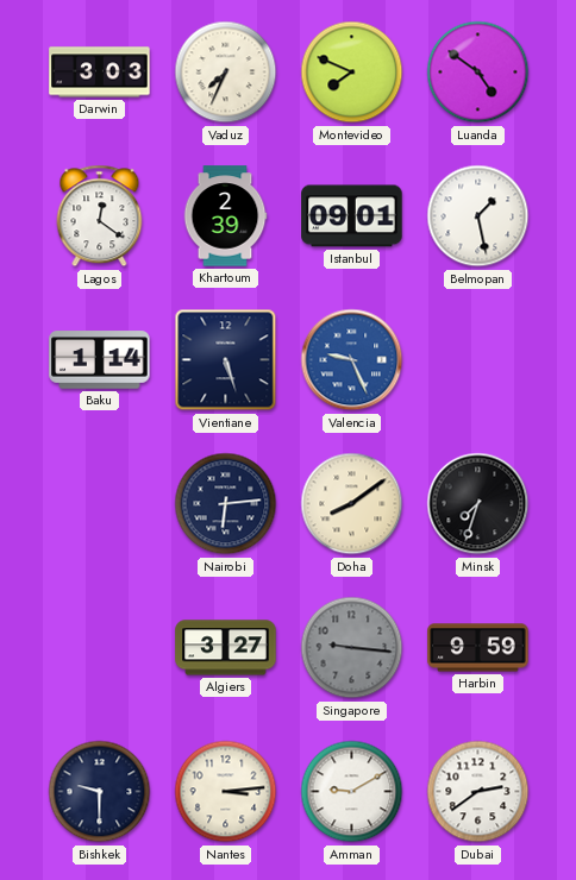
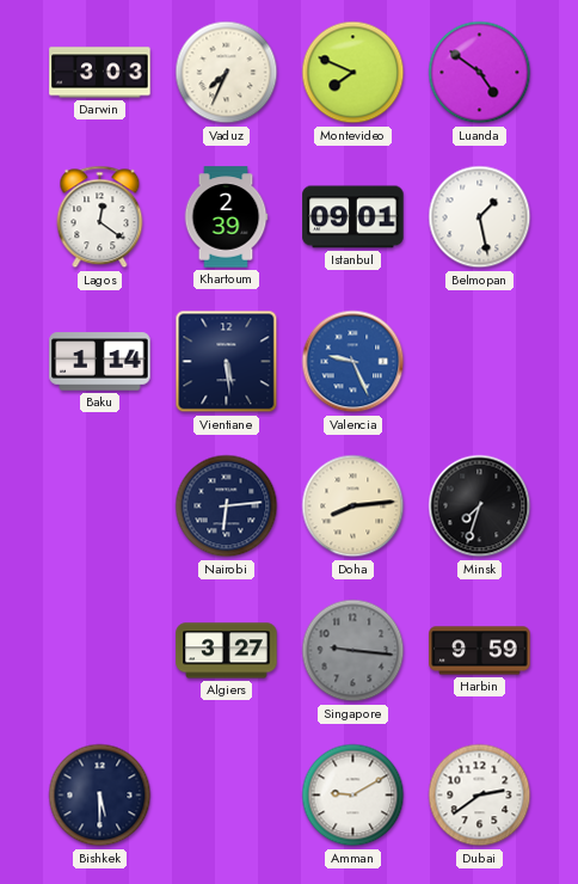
Vientiane: 5:27 -> 5:29
Doha: 8:09 -> 8:14
Bishkek: 9:30 -> 5:30
Nantes: 3:14 -> none
